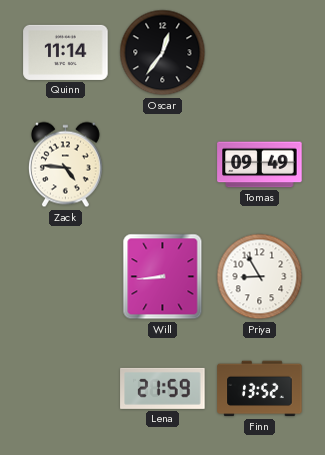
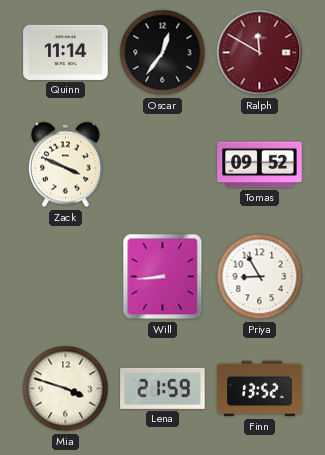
Ralph: none -> 11:50
Zack: 4:46 -> 3:49
Tomas: 09:49 -> 09:52
Mia: none -> 3:48
